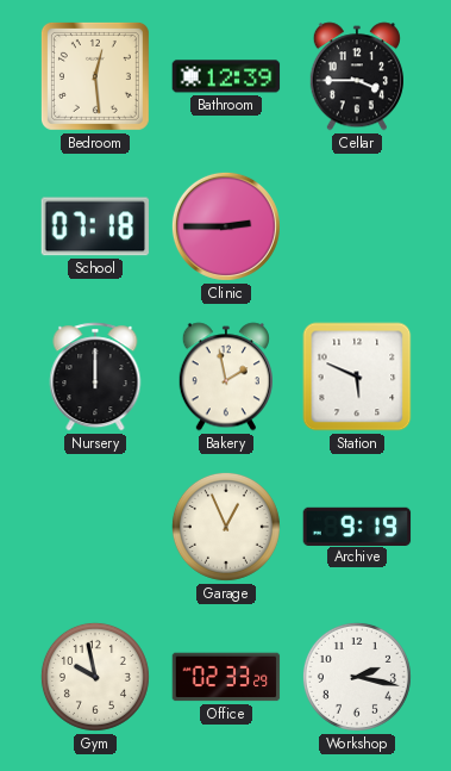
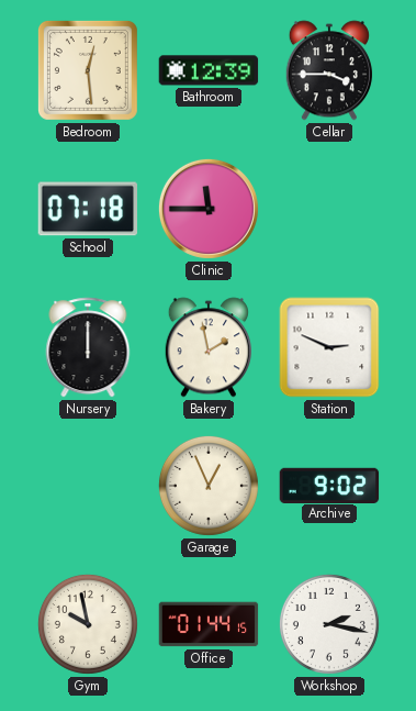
Clinic: 2:45 -> 11:45
Station: 5:49 -> 2:49
Archive: 9:19 -> 9:02
Office: 02:33 -> 01:44
